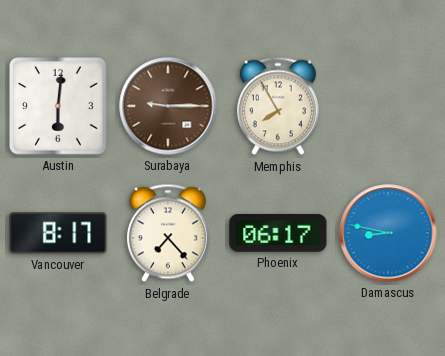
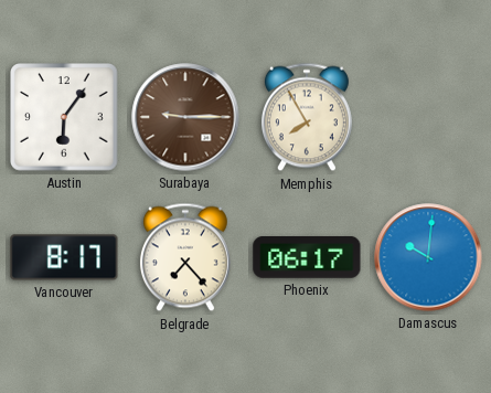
Austin: 6:01 -> 6:06
Damascus: 8:47 -> 10:01
